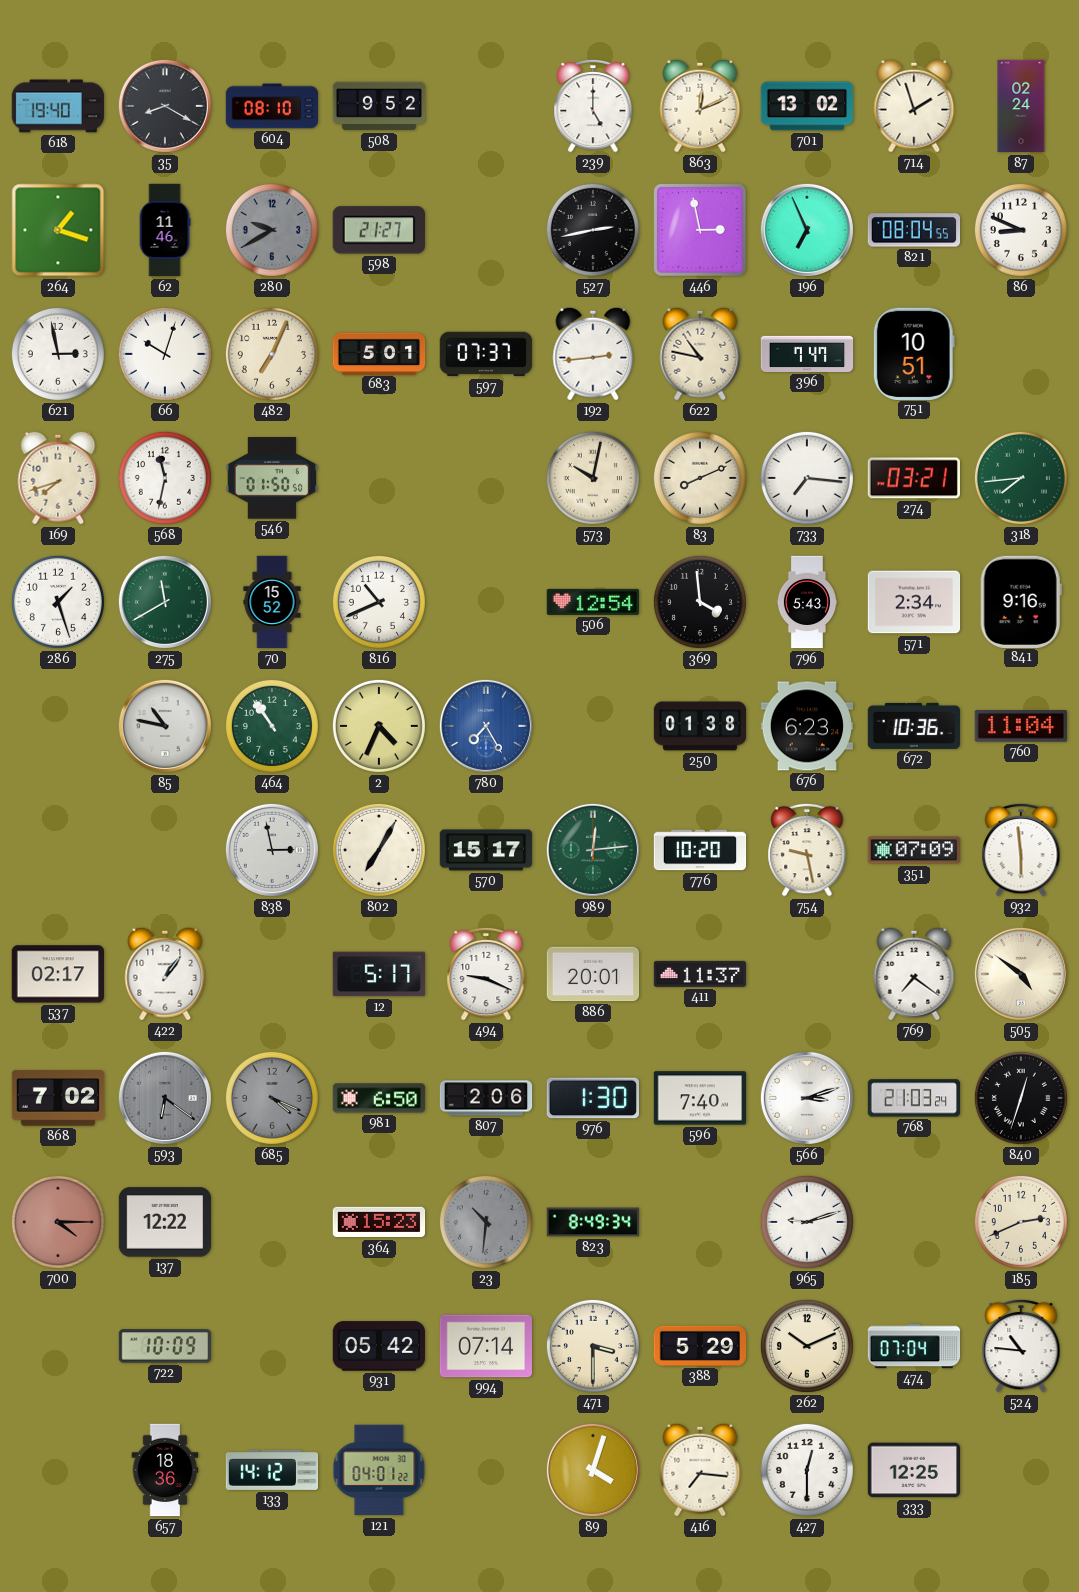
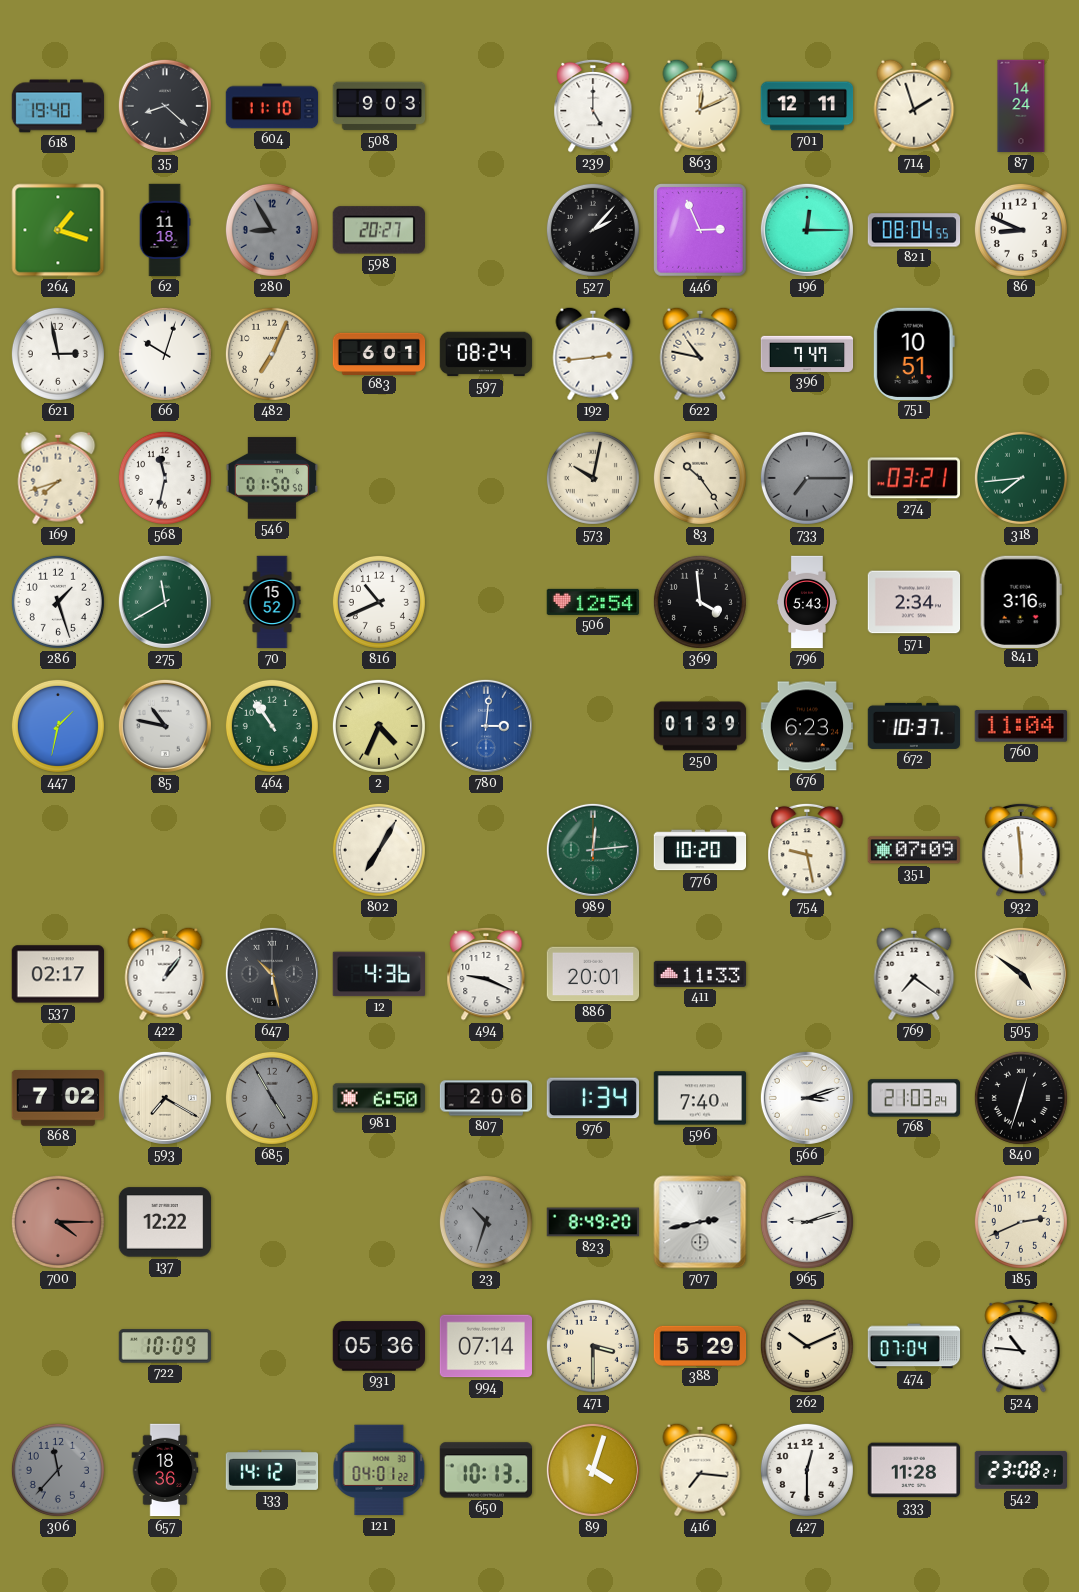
35: 8:20 -> 8:22
604: 08:10 -> 11:10
508: 9:52 -> 9:03
701: 13:02 -> 12:11
87: 02:24 -> 14:24
62: 11:46 -> 11:18
280: 9:40 -> 8:55
598: 21:27 -> 20:27
527: 2:43 -> 2:07
446: 2:58 -> 2:56
196: 6:56 -> 12:15
683: 5:01 -> 6:01
597: 07:37 -> 08:24
83: 8:11 -> 10:24
733: 7:16 -> 7:15
733 dial: white -> grey
841: 9:16 -> 3:16
447: none -> 1:32
780: 7:25 -> 3:01
250: 01:38 -> 01:39
672: 10:36 -> 10:37
838: 2:58 -> none
570: 15:17 -> none
647: none -> 10:28
12: 5:17 -> 4:36
411: 11:37 -> 11:33
593: 6:21 -> 7:20
593 dial: grey -> cream
685: 4:19 -> 4:55
976: 1:30 -> 1:34
364: 15:23 -> none
23: 10:31 -> 10:33
823: 8:49:34 -> 8:49:20
707: none -> 2:43
931: 05:42 -> 05:36
306: none -> 11:37
650: none -> 10:13
333: 12:25 -> 11:28
542: none -> 23:08
